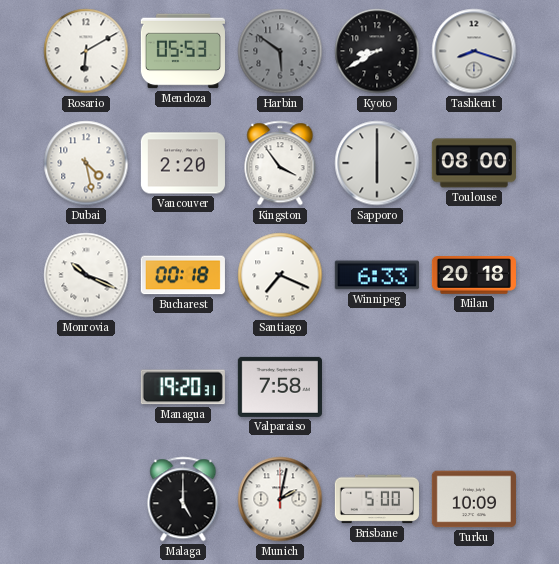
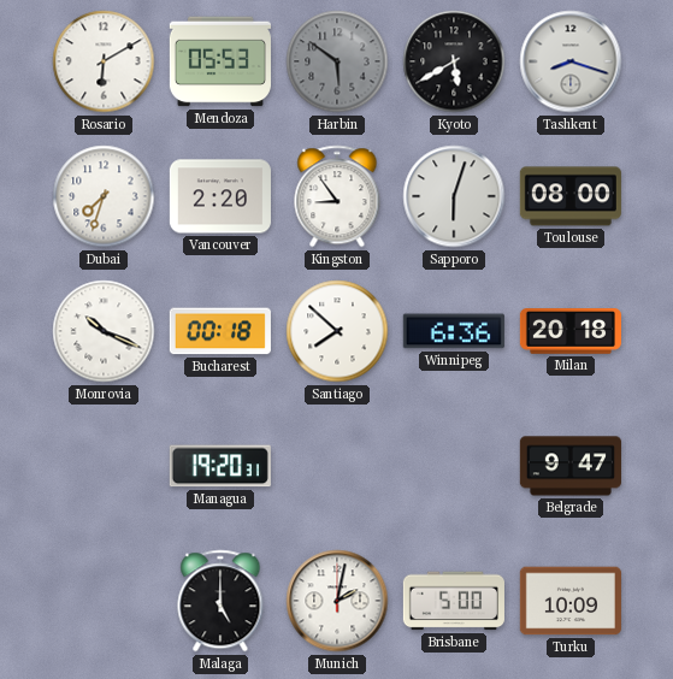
Kyoto: 8:40 -> 5:40
Dubai: 4:28 -> 7:33
Kingston: 3:54 -> 8:54
Sapporo: 6:00 -> 6:03
Santiago: 7:19 -> 7:52
Winnipeg: 6:33 -> 6:36
Valparaiso: 7:58 -> none
Belgrade: none -> 9:47
